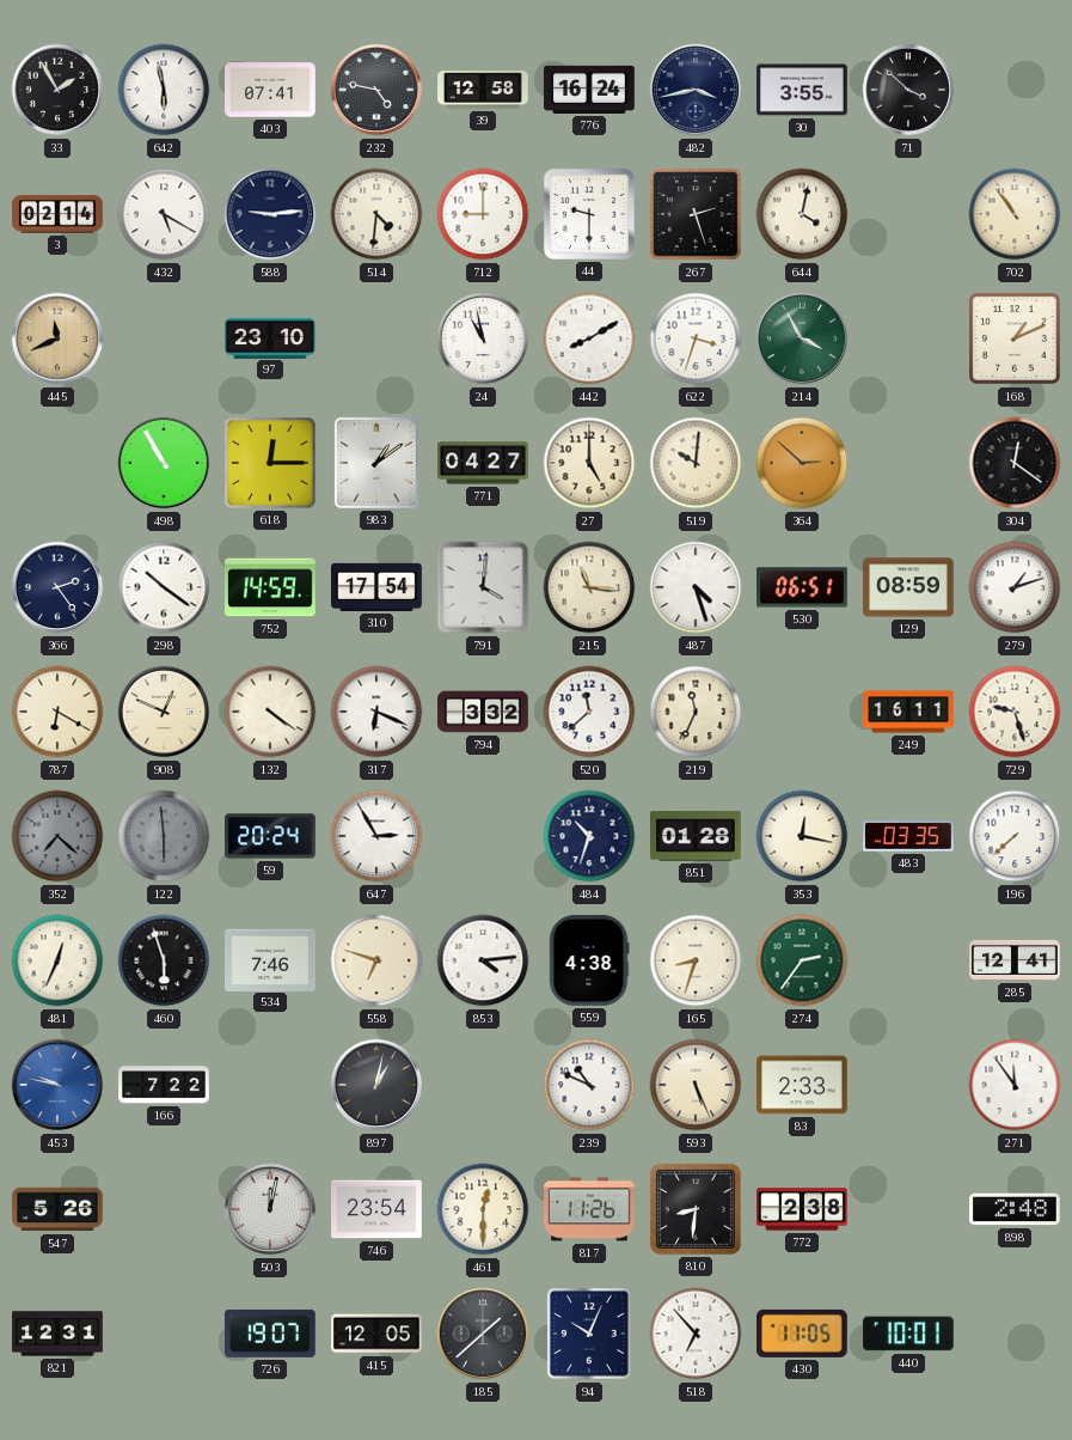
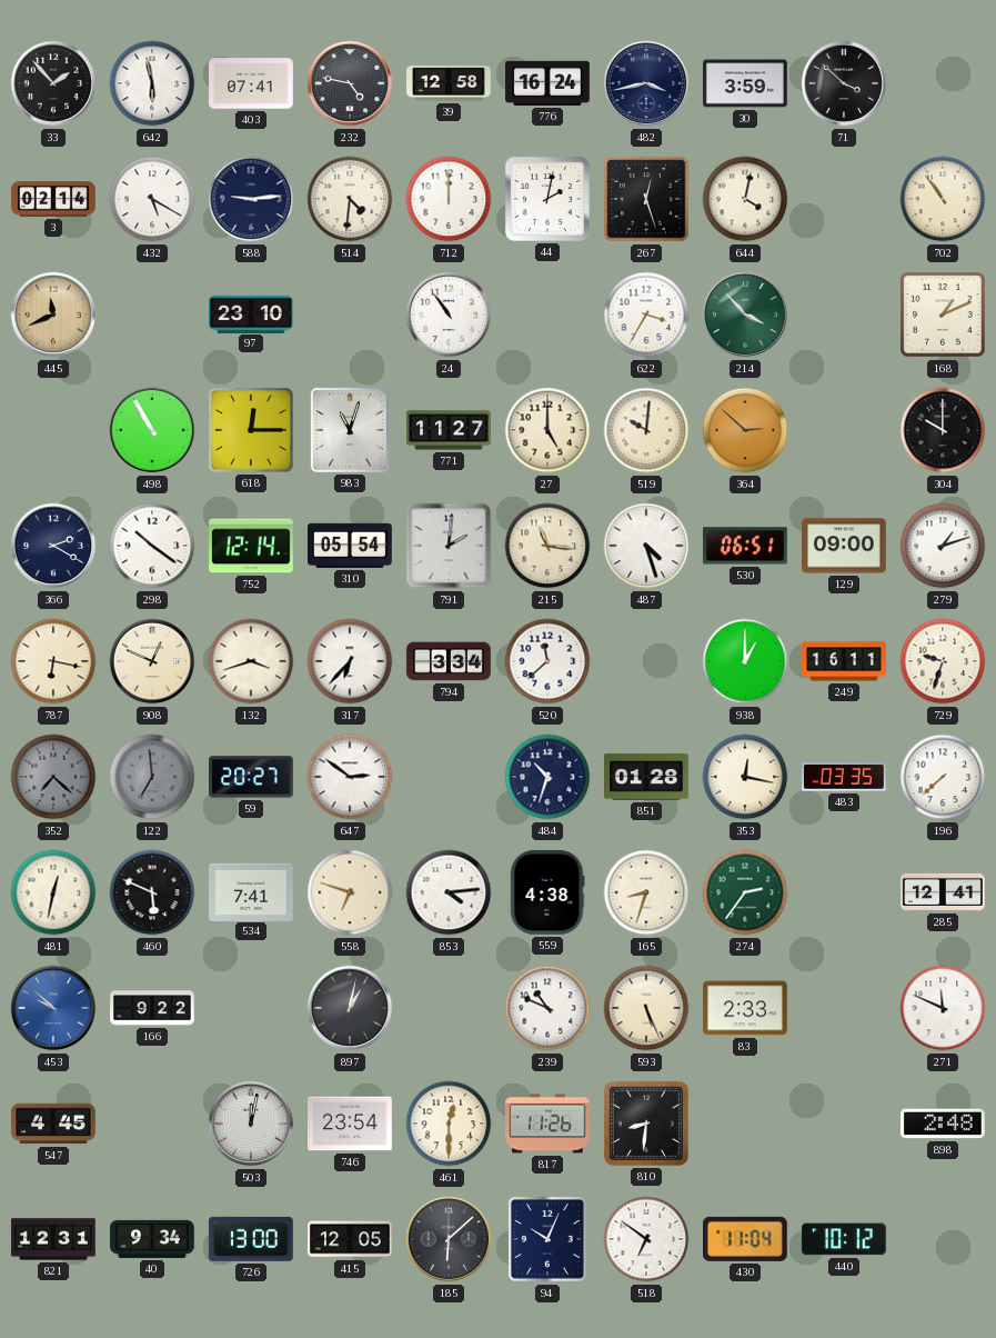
33: 1:55 -> 1:53
30: 3:55 -> 3:59
712: 9:00 -> 12:00
44: 9:30 -> 2:02
267: 2:27 -> 12:27
24: 10:58 -> 10:54
442: 8:10 -> none
622: 3:33 -> 3:35
214: 3:55 -> 3:53
983: 1:09 -> 11:03
771: 04:27 -> 11:27
304: 12:21 -> 10:00
366: 2:24 -> 2:20
752: 14:59 -> 12:14
310: 17:54 -> 05:54
791: 4:01 -> 2:01
129: 08:59 -> 09:00
787: 6:20 -> 6:17
132: 4:21 -> 3:42
317: 6:19 -> 6:37
794: 3:32 -> 3:34
219: 11:34 -> none
938: none -> 1:00
729: 9:27 -> 9:33
122: 5:59 -> 6:59
59: 20:24 -> 20:27
647: 2:55 -> 2:51
481: 12:34 -> 12:32
460: 5:57 -> 5:49
534: 7:46 -> 7:41
453: 9:47 -> 9:52
166: 7:22 -> 9:22
271: 11:54 -> 11:49
547: 5:26 -> 4:45
772: 2:38 -> none
40: none -> 9:34
726: 19:07 -> 13:00
185: 1:38 -> 6:08
518: 6:53 -> 6:51
430: 11:05 -> 11:04
440: 10:01 -> 10:12
